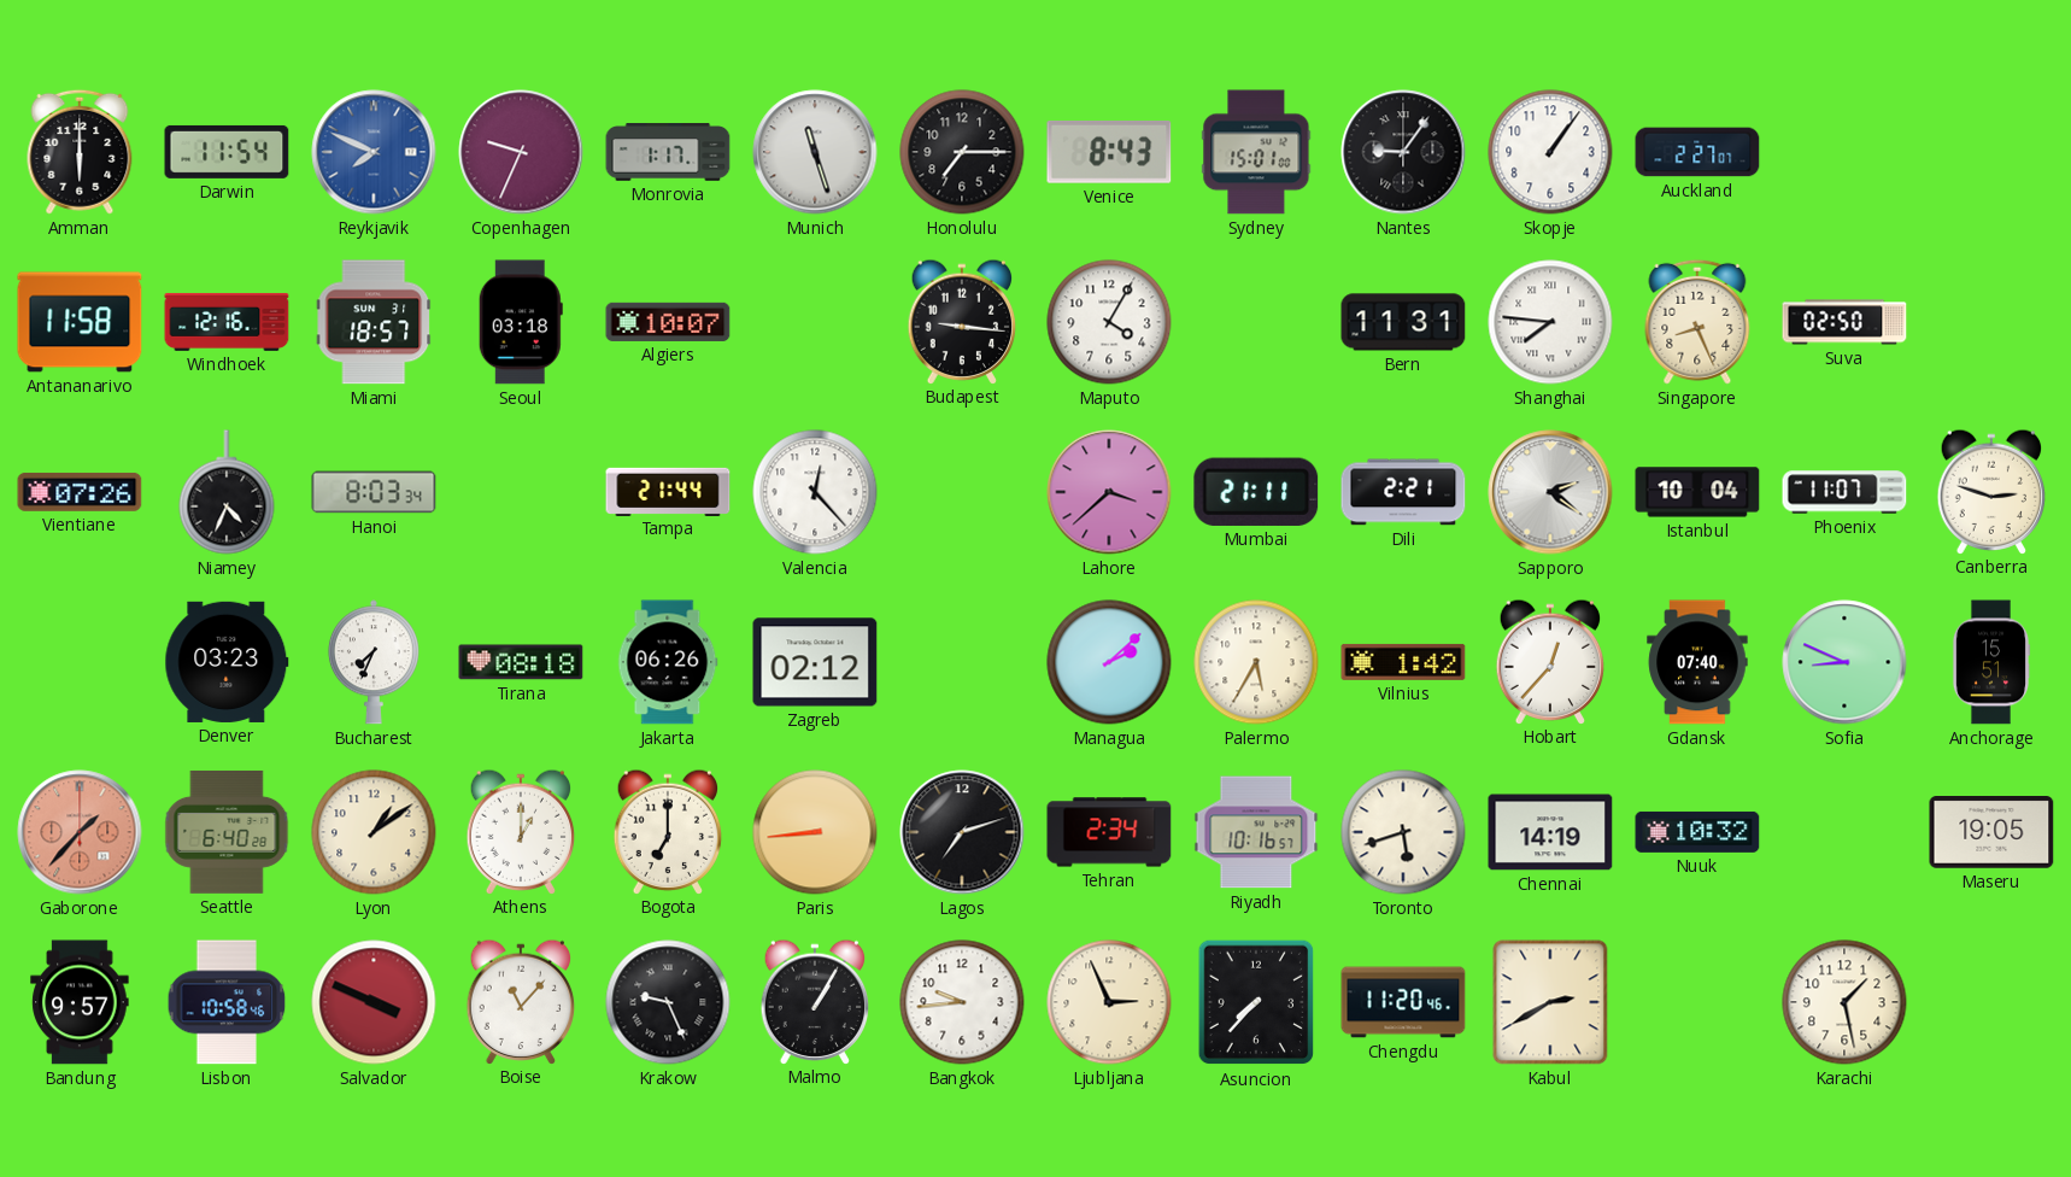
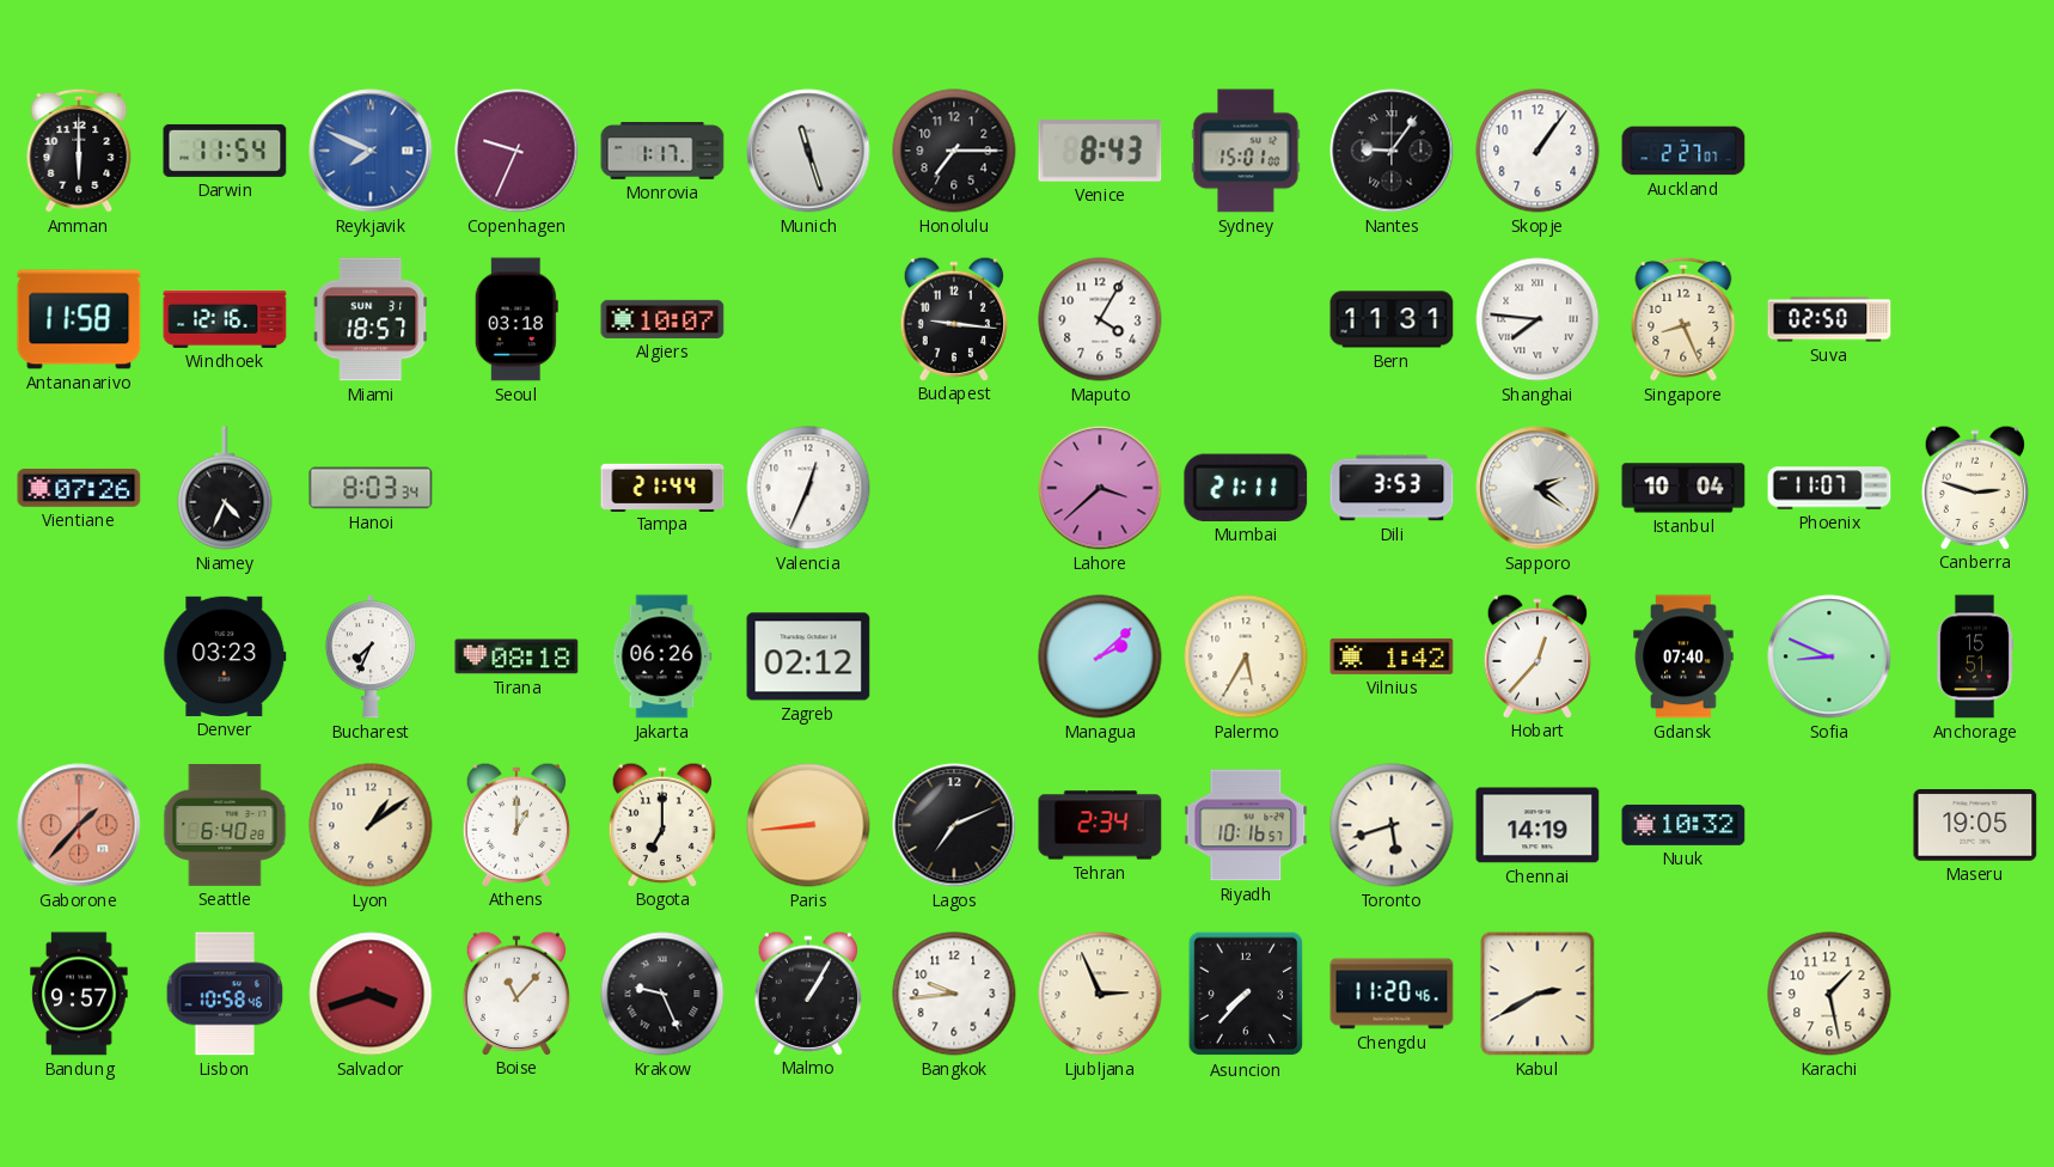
Valencia: 12:23 -> 12:34
Dili: 2:21 -> 3:53
Lagos: 7:12 -> 7:11
Salvador: 3:49 -> 3:42
